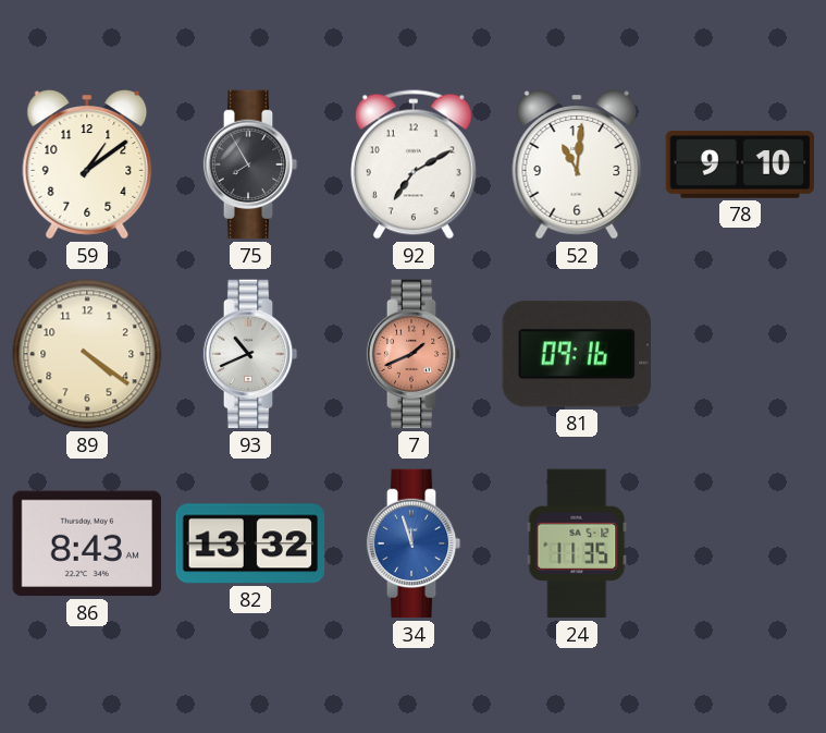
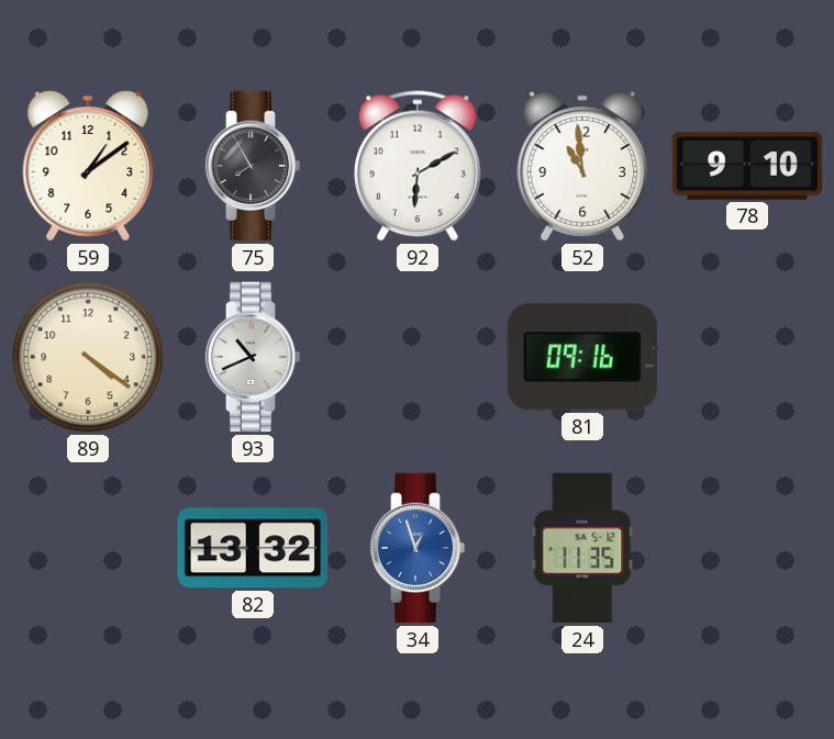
92: 7:10 -> 6:10
52: 11:01 -> 10:59
7: 1:41 -> none
86: 8:43 -> none
34: 11:57 -> 12:57
